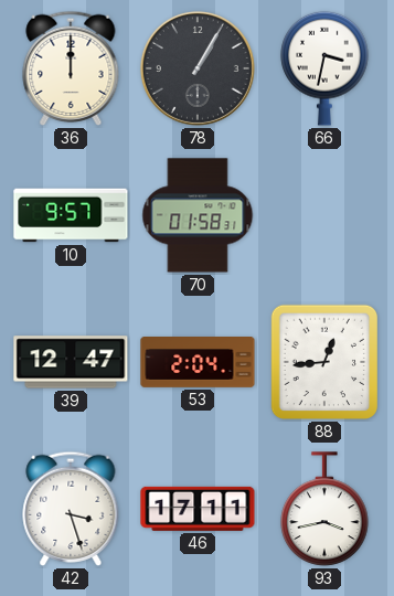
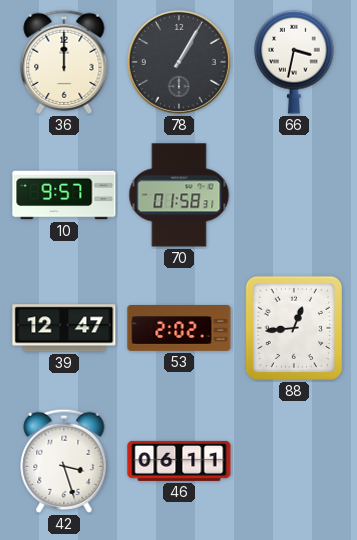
53: 2:04 -> 2:02
46: 17:11 -> 06:11
93: 3:43 -> none
